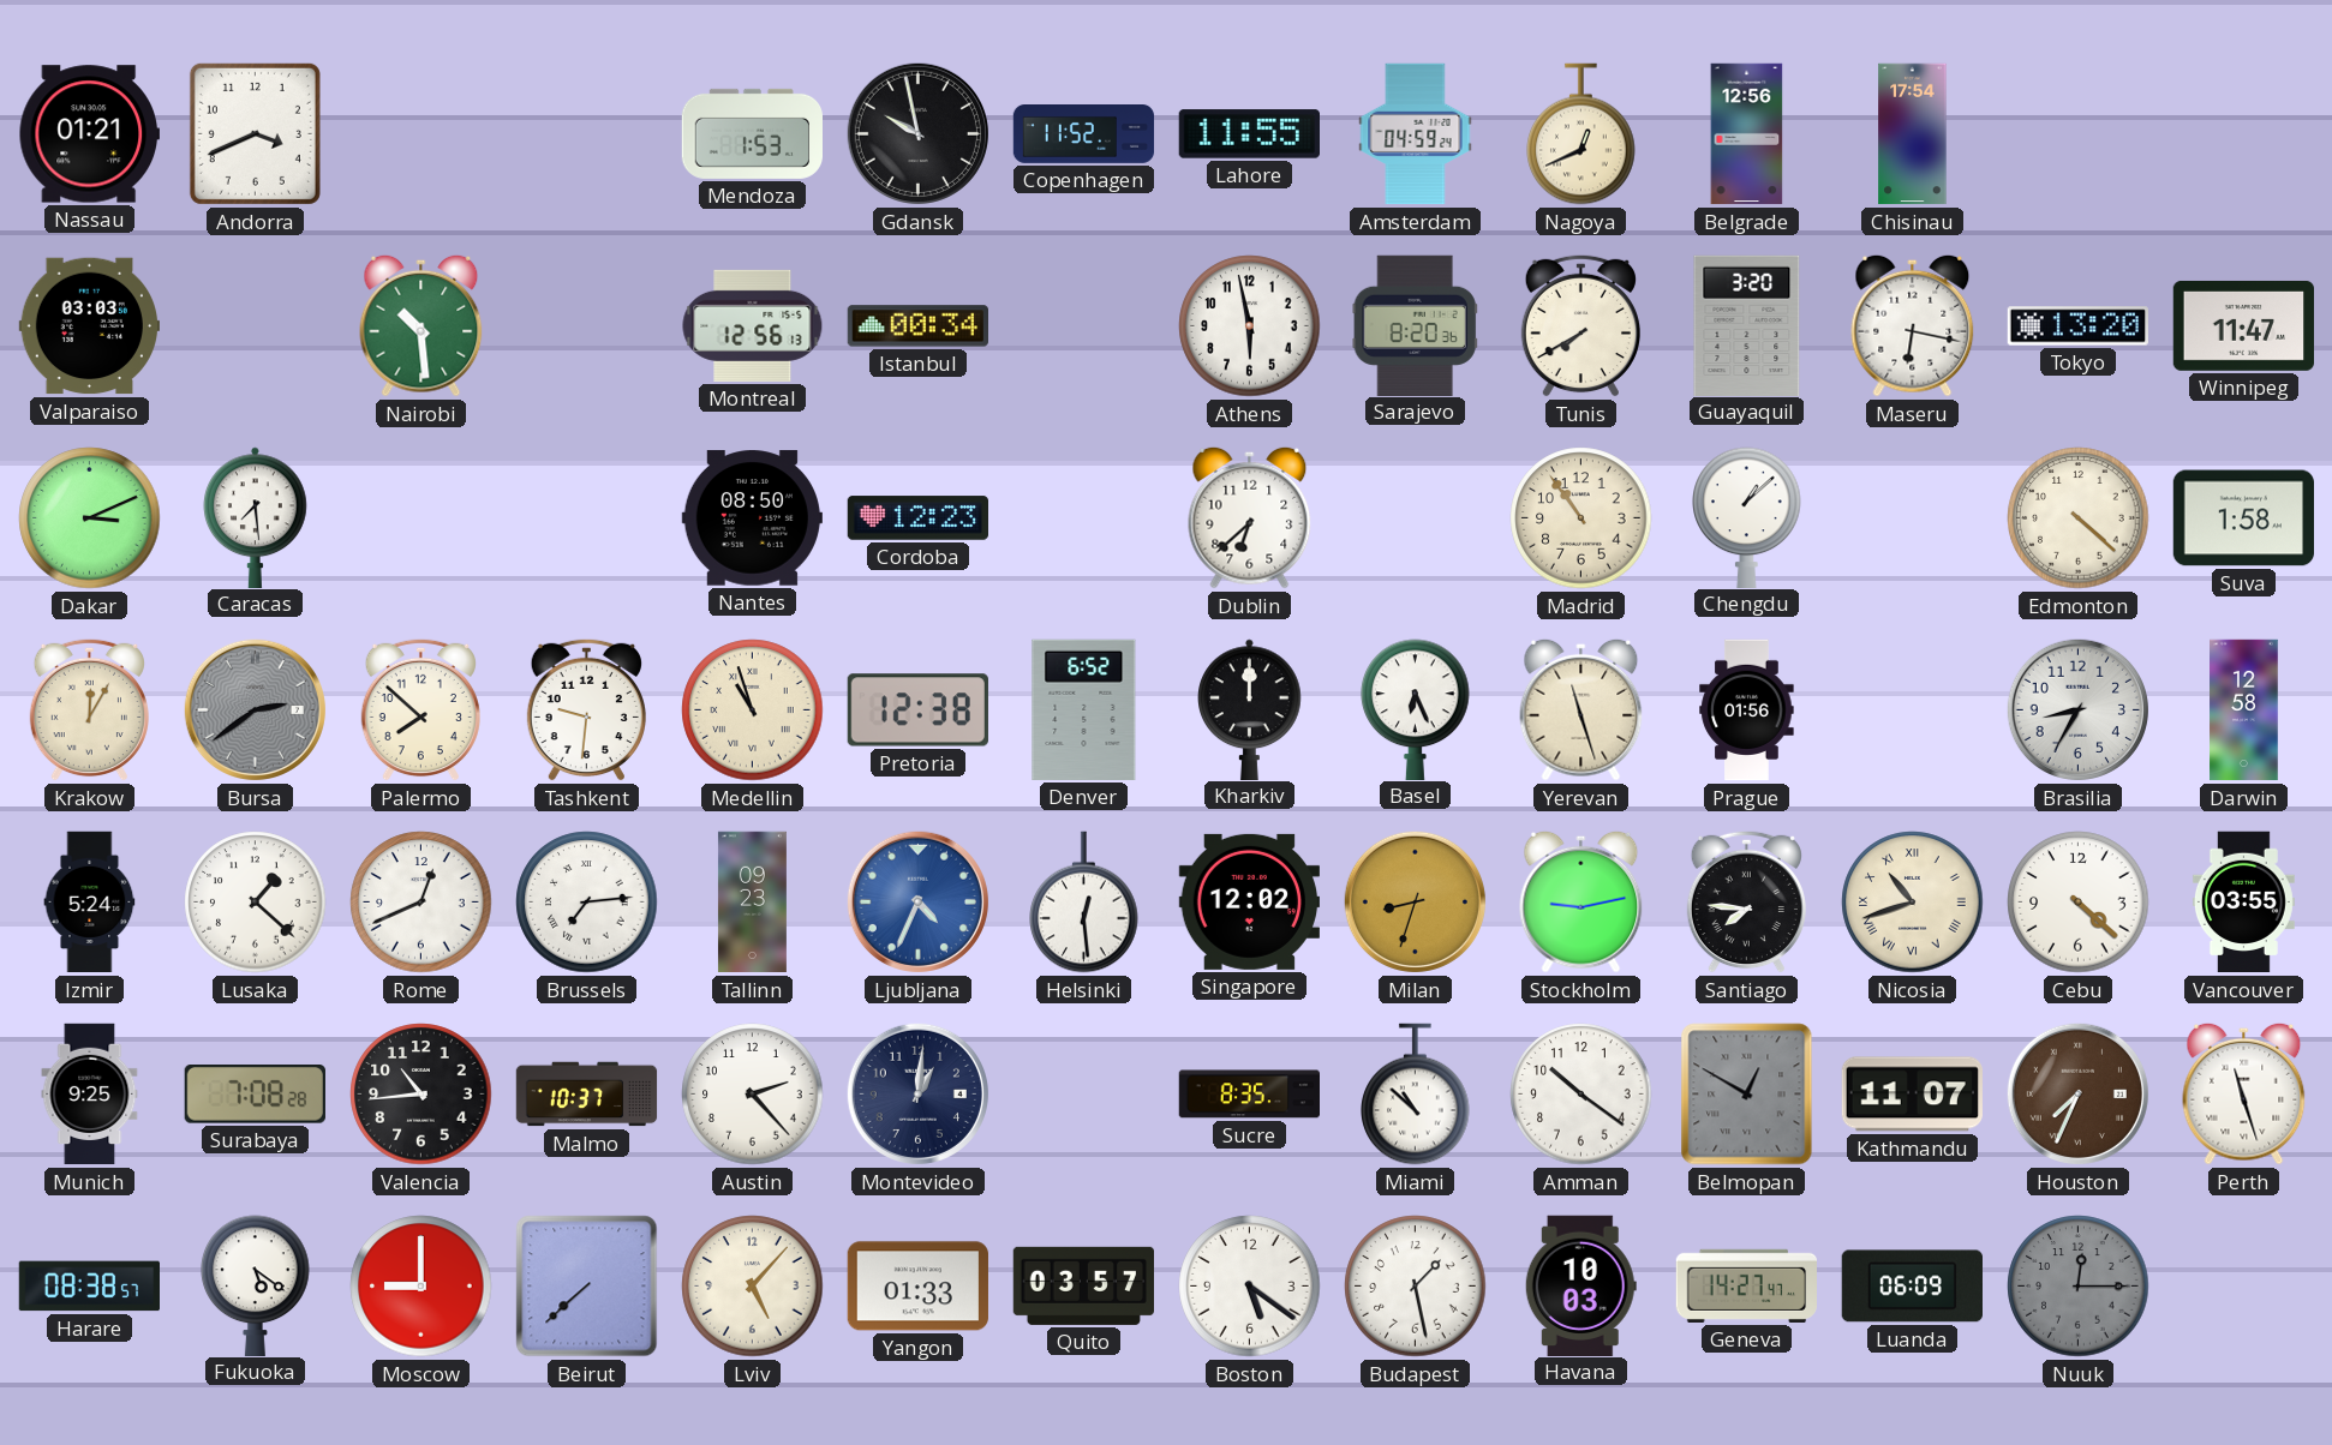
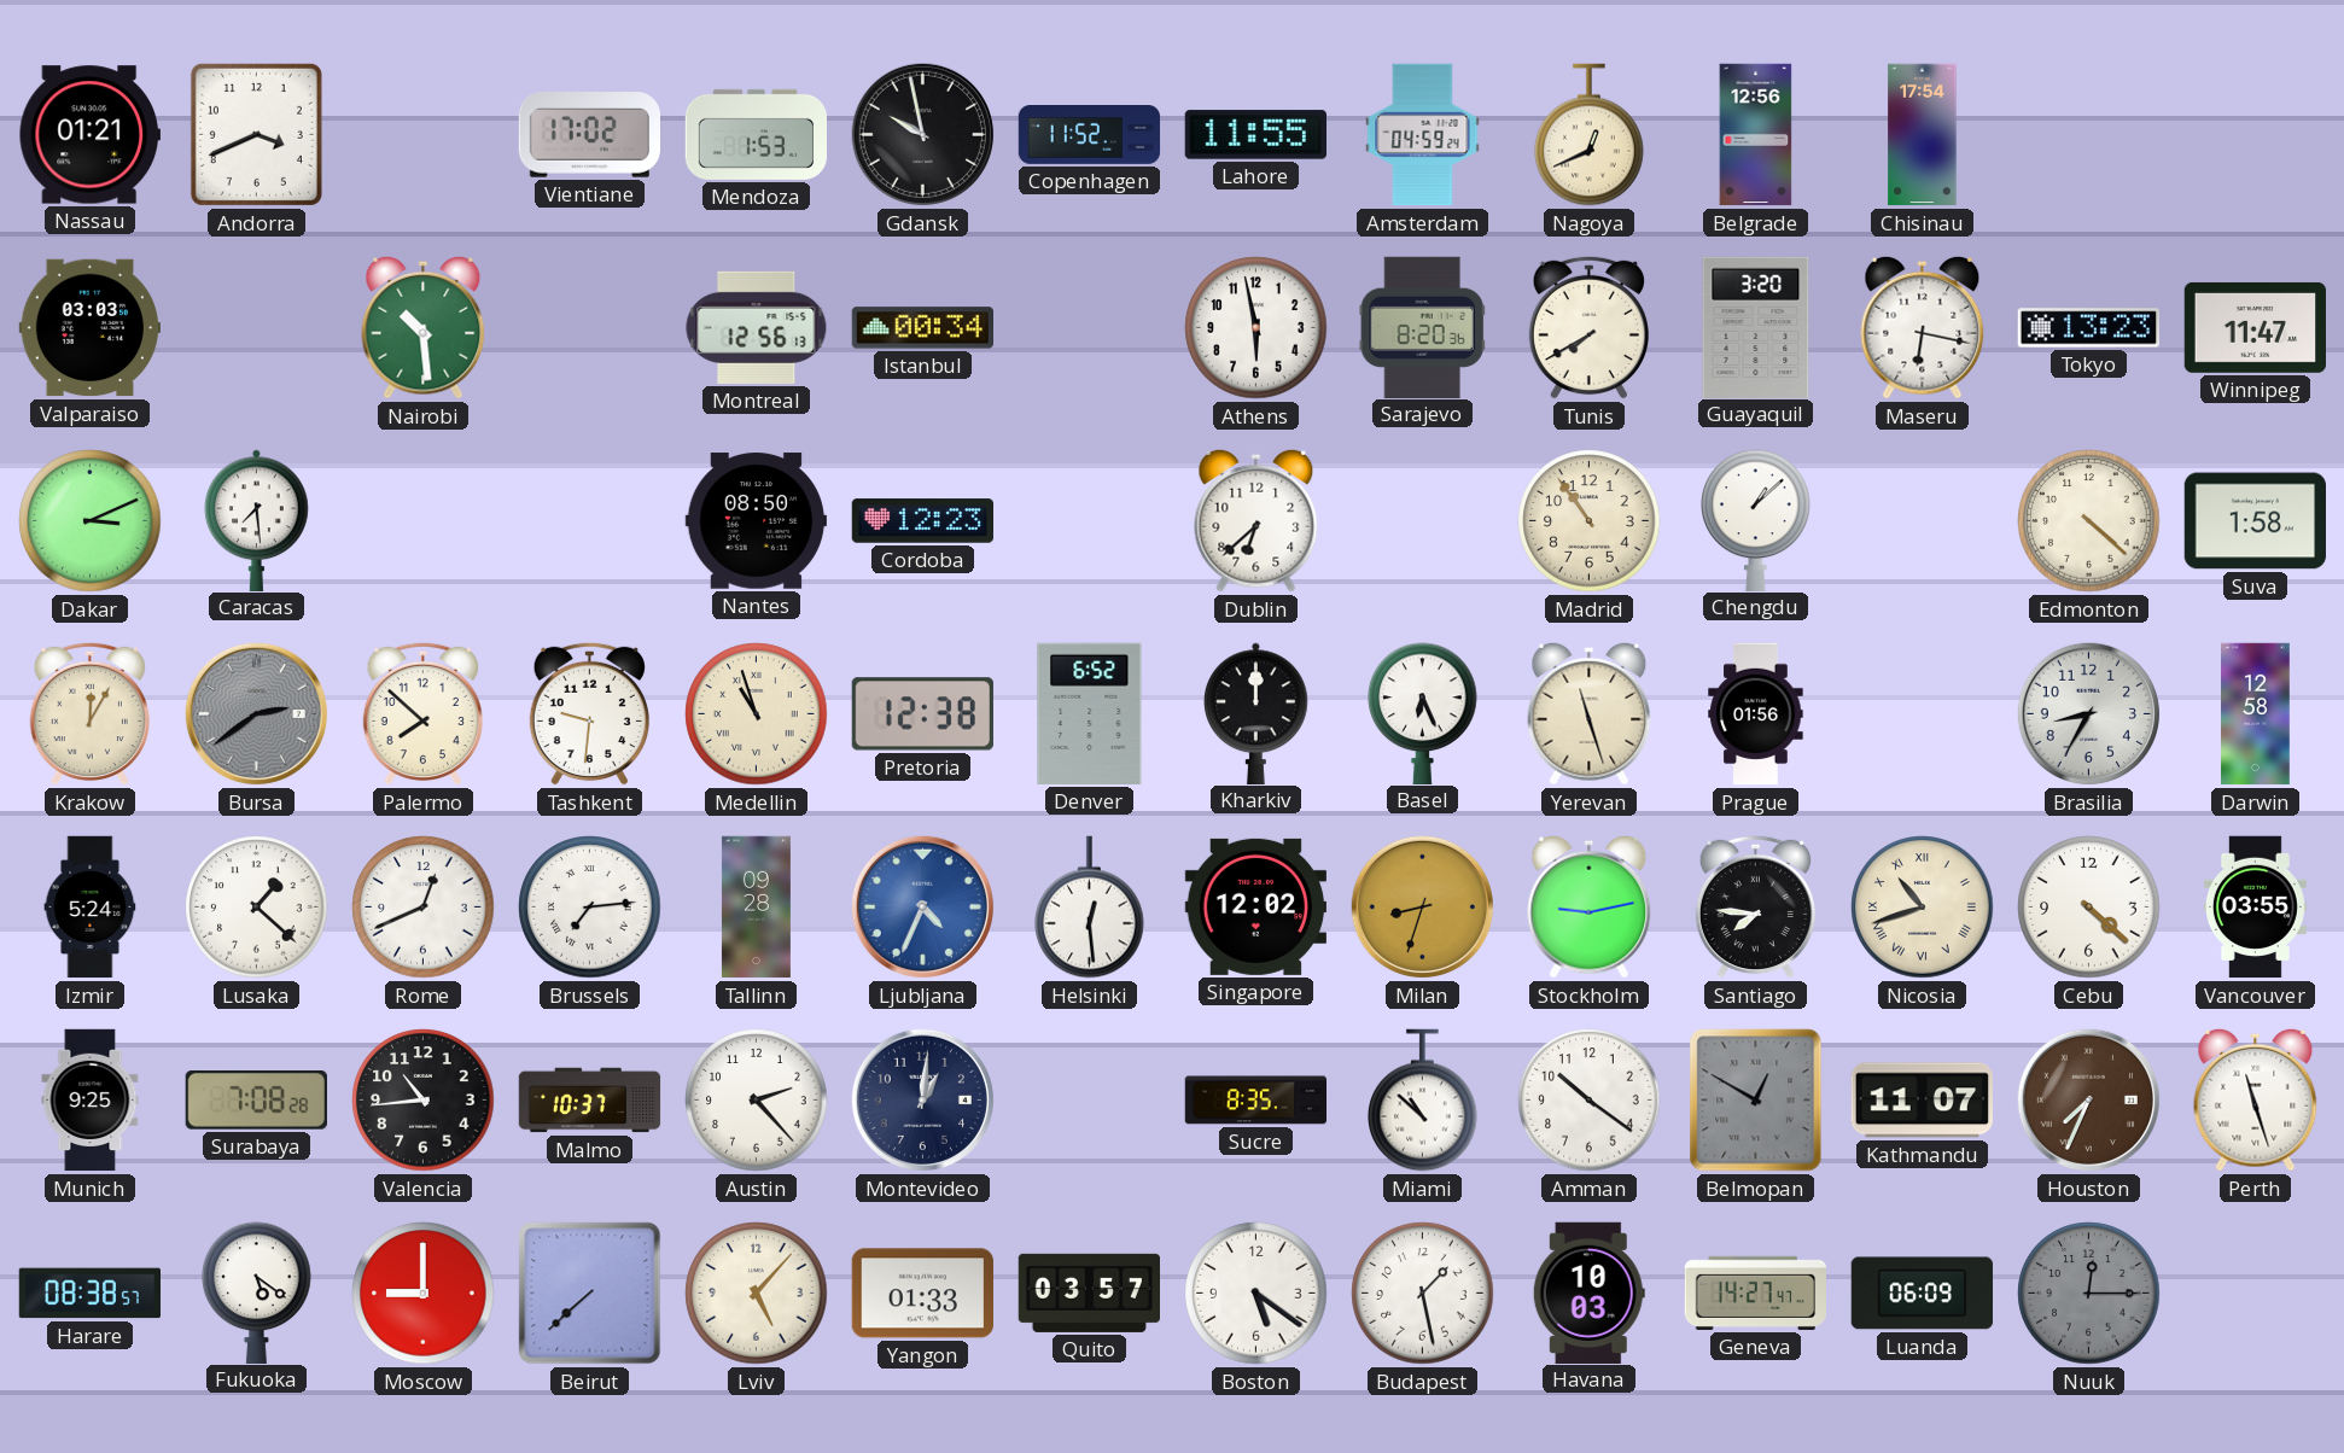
Vientiane: none -> 17:02
Tokyo: 13:20 -> 13:23
Tallinn: 09:23 -> 09:28
